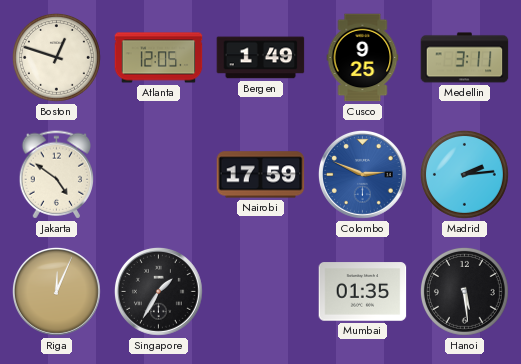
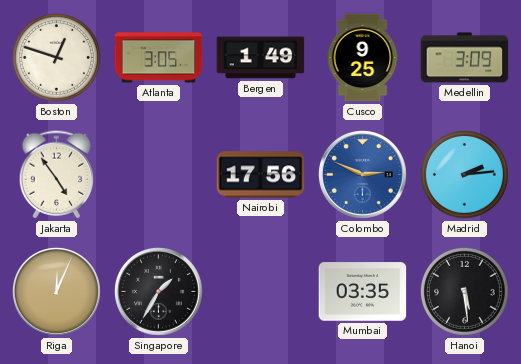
Atlanta: 12:05 -> 3:05
Medellin: 3:11 -> 3:09
Jakarta: 4:51 -> 4:54
Nairobi: 17:59 -> 17:56
Mumbai: 01:35 -> 03:35
